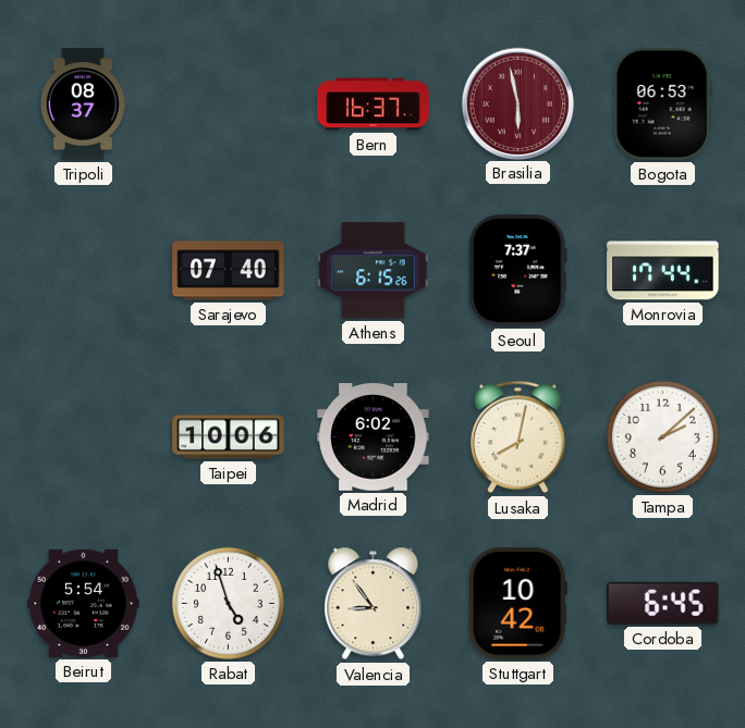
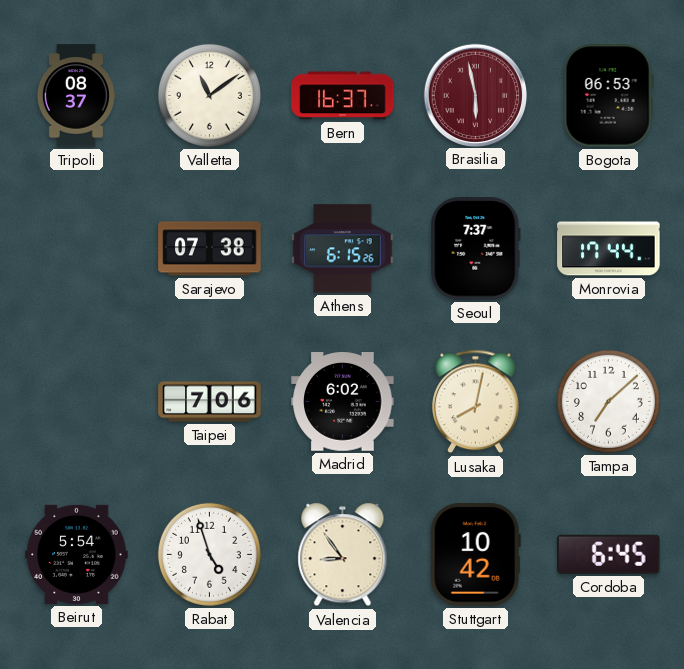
Valletta: none -> 11:09
Sarajevo: 07:40 -> 07:38
Taipei: 10:06 -> 7:06
Tampa: 2:08 -> 7:08
